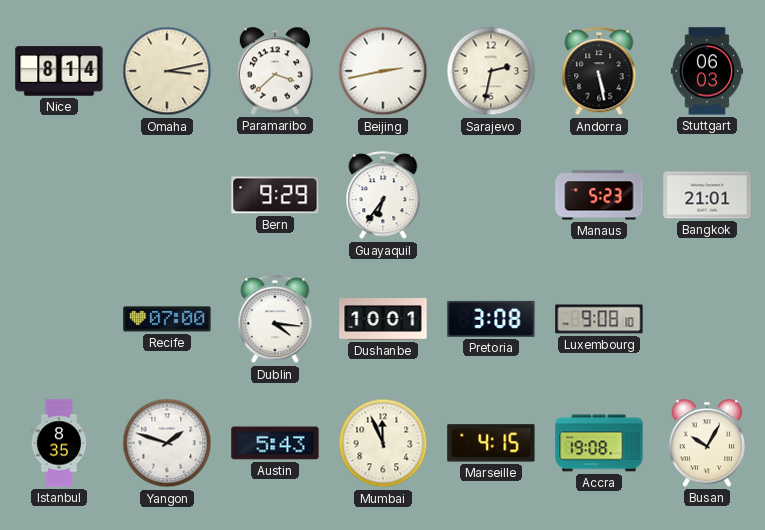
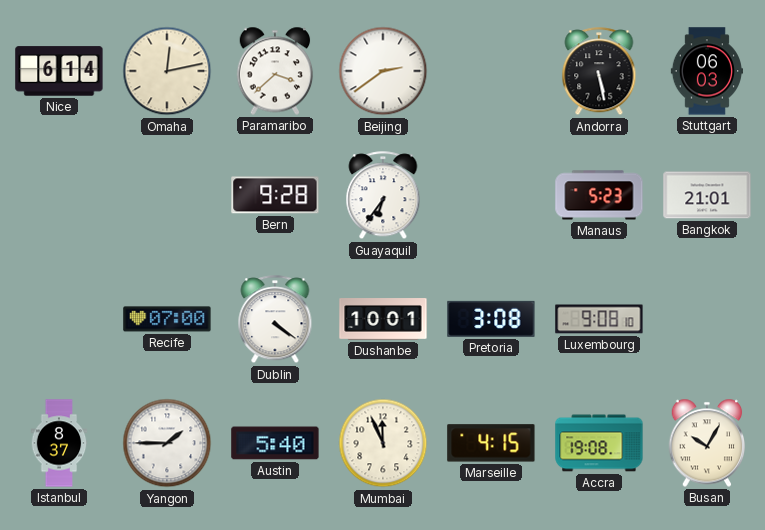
Nice: 8:14 -> 6:14
Omaha: 3:13 -> 12:13
Beijing: 2:43 -> 2:39
Sarajevo: 2:32 -> none
Bern: 9:29 -> 9:28
Dublin: 4:16 -> 4:21
Istanbul: 8:35 -> 8:37
Yangon: 1:48 -> 1:45
Austin: 5:43 -> 5:40
